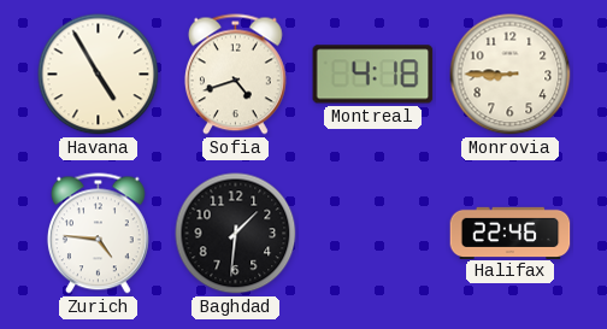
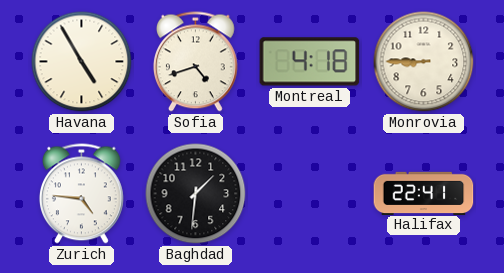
Halifax: 22:46 -> 22:41
